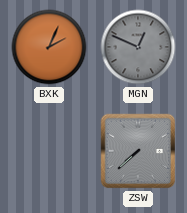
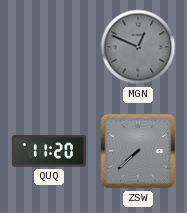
BXK: 2:04 -> none
QUQ: none -> 11:20
